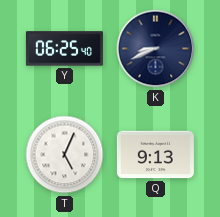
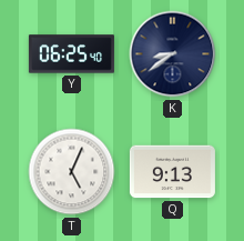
K: 8:41 -> 8:39
